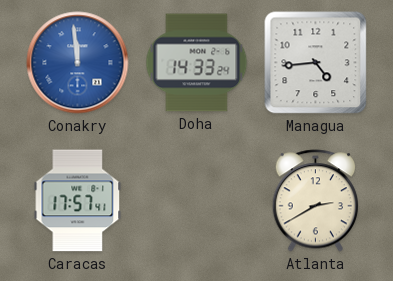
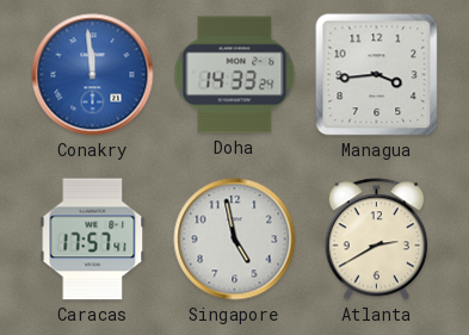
Managua: 4:44 -> 3:44
Singapore: none -> 4:58
